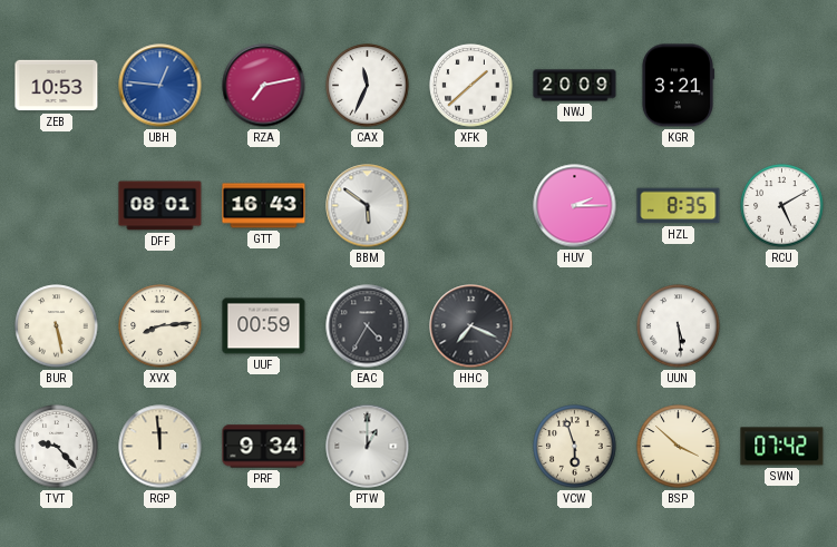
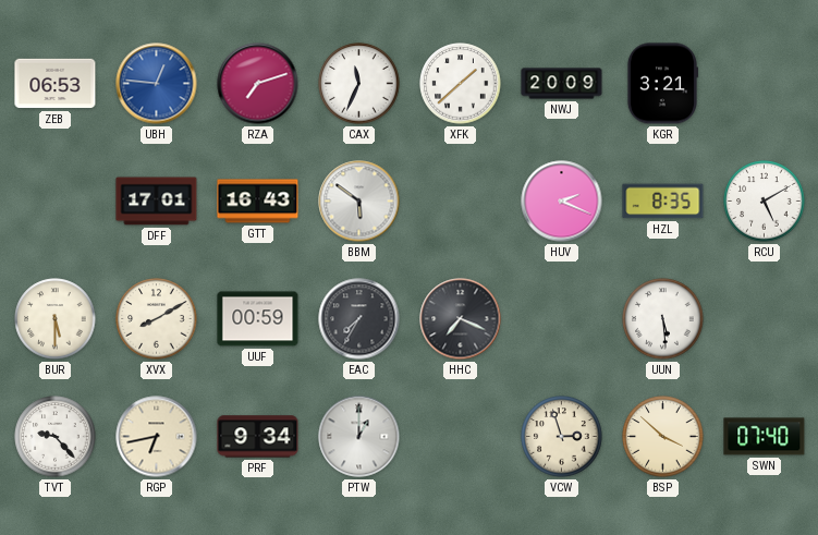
ZEB: 10:53 -> 06:53
RZA: 7:13 -> 7:12
DFF: 08:01 -> 17:01
HUV: 2:15 -> 2:19
BUR: 5:28 -> 5:30
XVX: 8:14 -> 8:10
EAC: 4:35 -> 7:35
RGP: 11:59 -> 6:43
VCW: 5:57 -> 2:57
SWN: 07:42 -> 07:40
